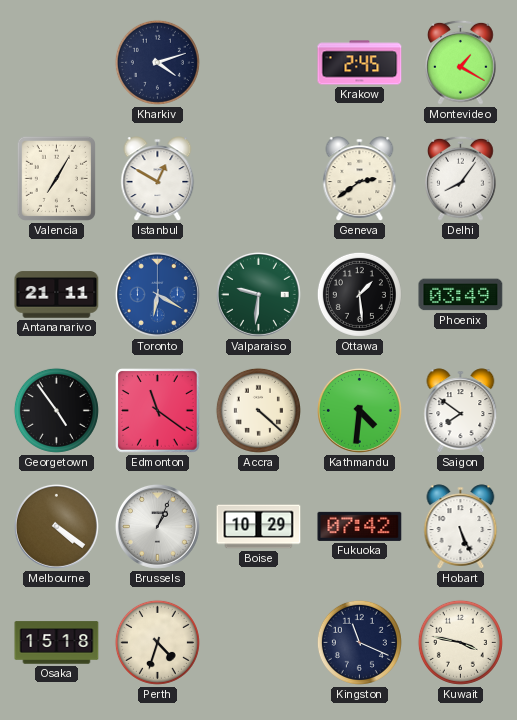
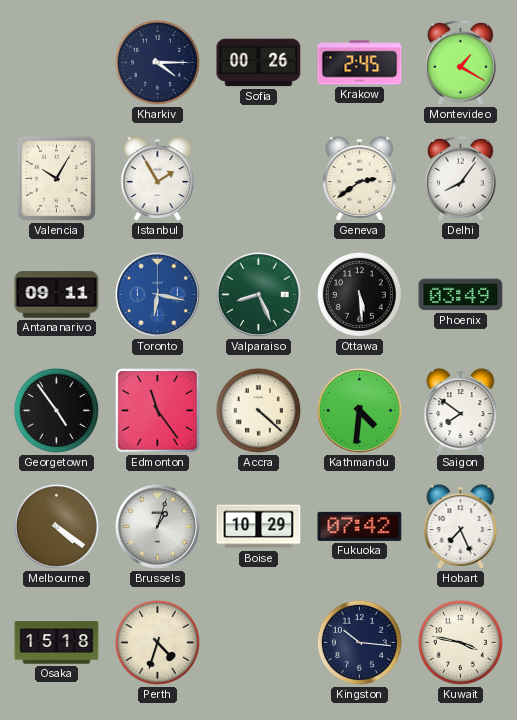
Kharkiv: 4:12 -> 4:15
Sofia: none -> 00:26
Valencia: 7:05 -> 10:05
Istanbul: 12:50 -> 1:55
Antananarivo: 21:11 -> 09:11
Toronto: 6:20 -> 6:17
Valparaiso: 9:31 -> 8:26
Ottawa: 1:29 -> 5:29
Edmonton: 11:21 -> 11:24
Brussels: 1:04 -> 1:03
Hobart: 5:26 -> 7:26
Kingston: 11:19 -> 10:16
